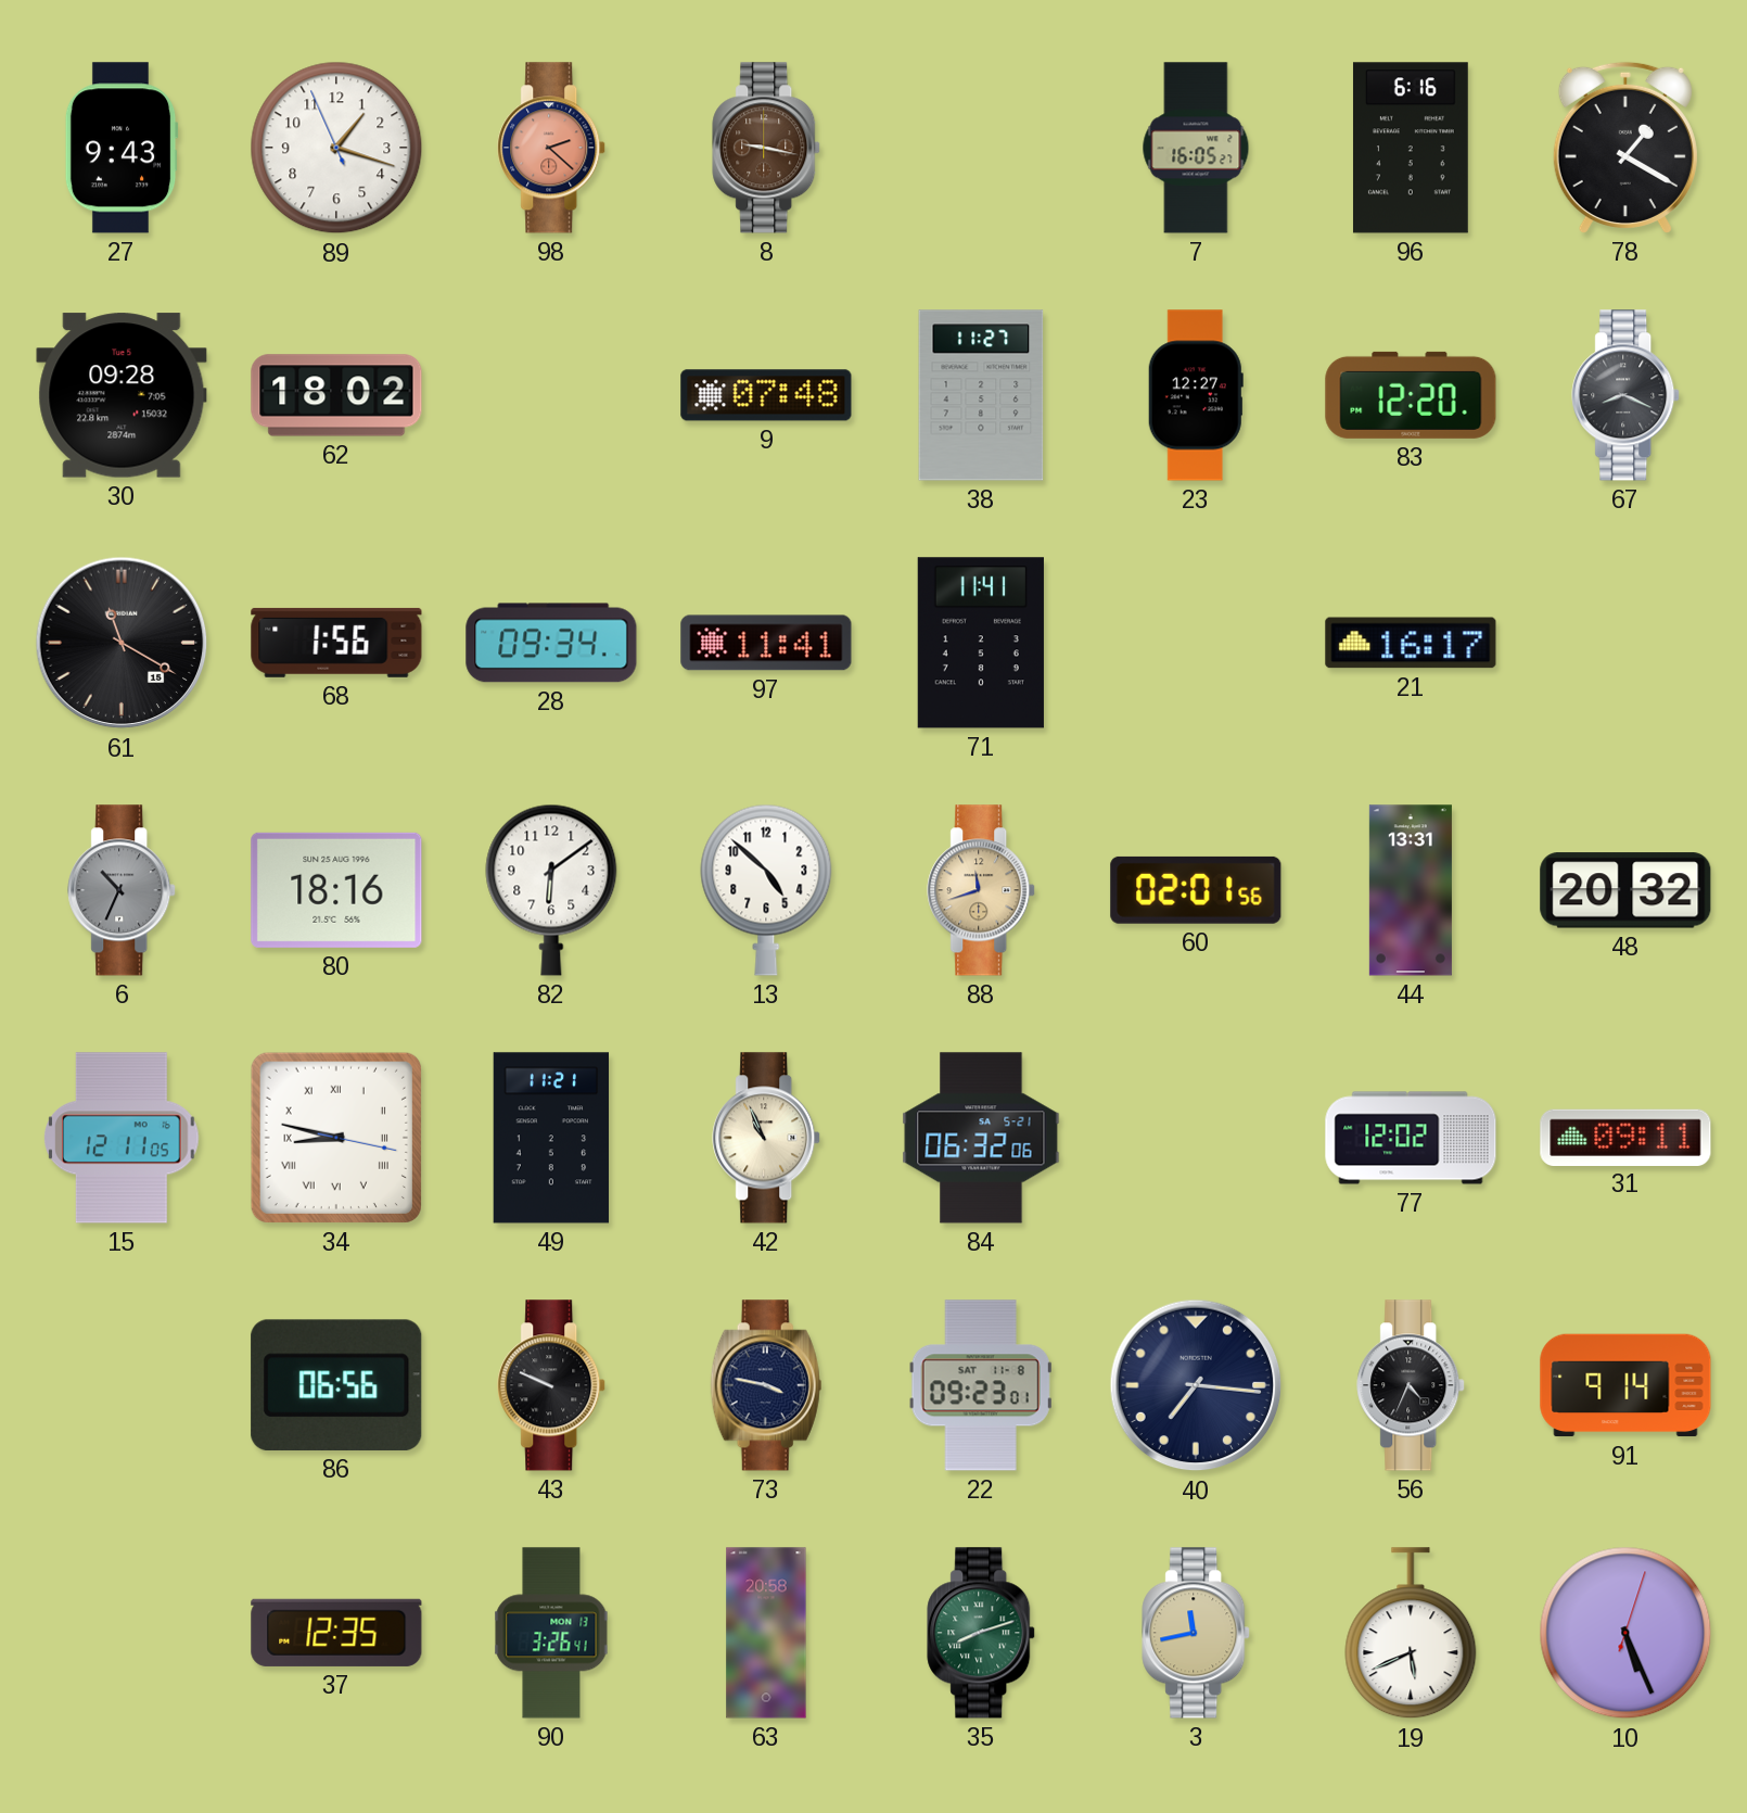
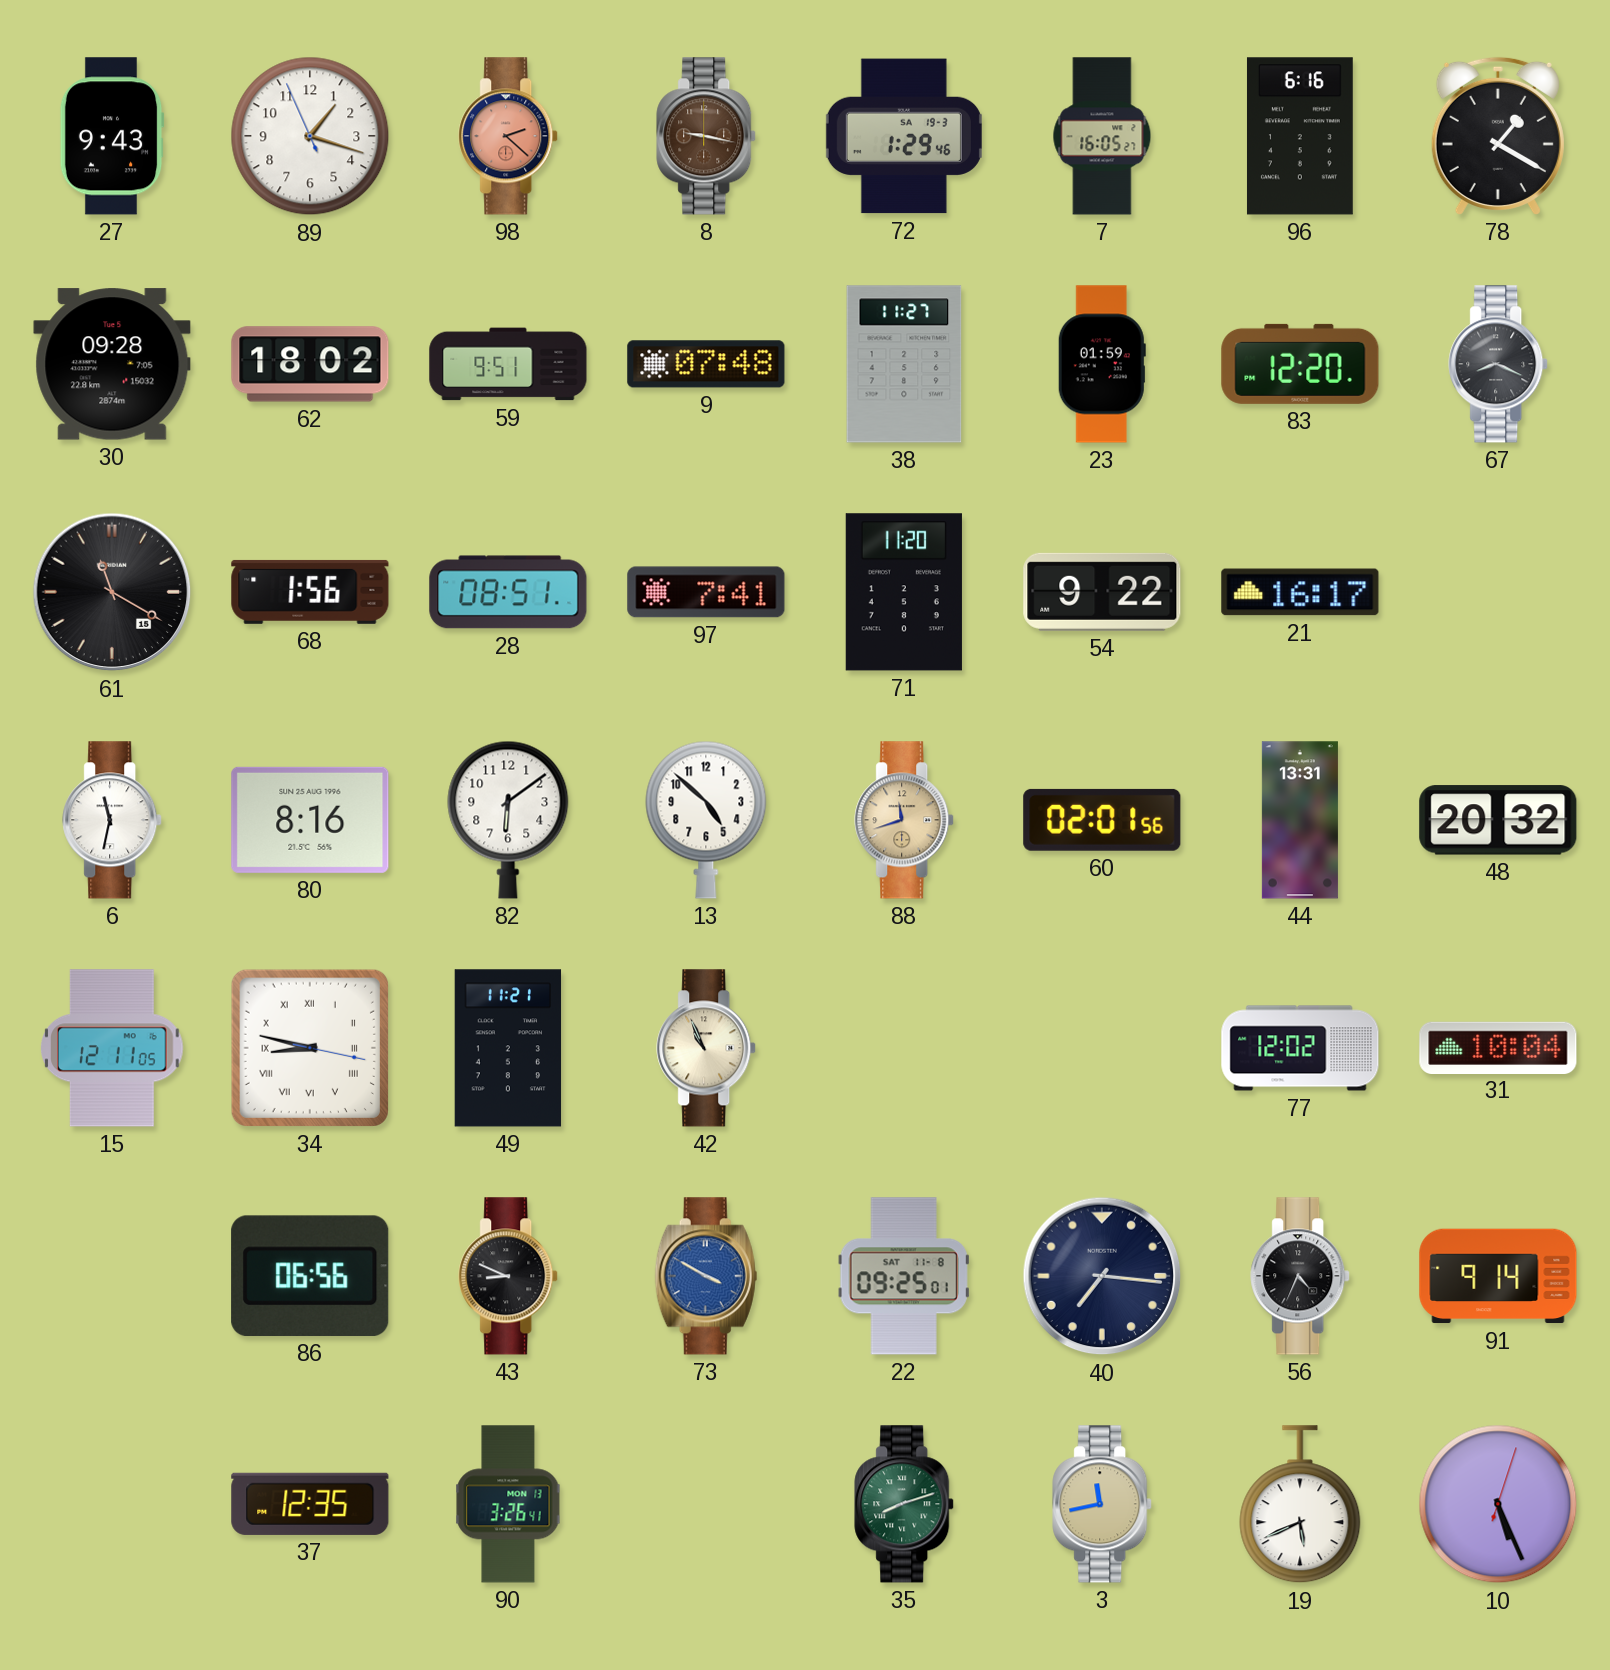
72: none -> 1:29
59: none -> 9:51
23: 12:27 -> 01:59
28: 09:34 -> 08:51
97: 11:41 -> 7:41
71: 11:41 -> 11:20
54: none -> 9:22
6: 10:34 -> 11:32
6 dial: grey -> white
80: 18:16 -> 8:16
84: 06:32 -> none
31: 09:11 -> 10:04
43: 9:49 -> 8:49
73: 3:47 -> 3:50
73 dial: navy -> blue
22: 09:23 -> 09:25
63: 20:58 -> none
